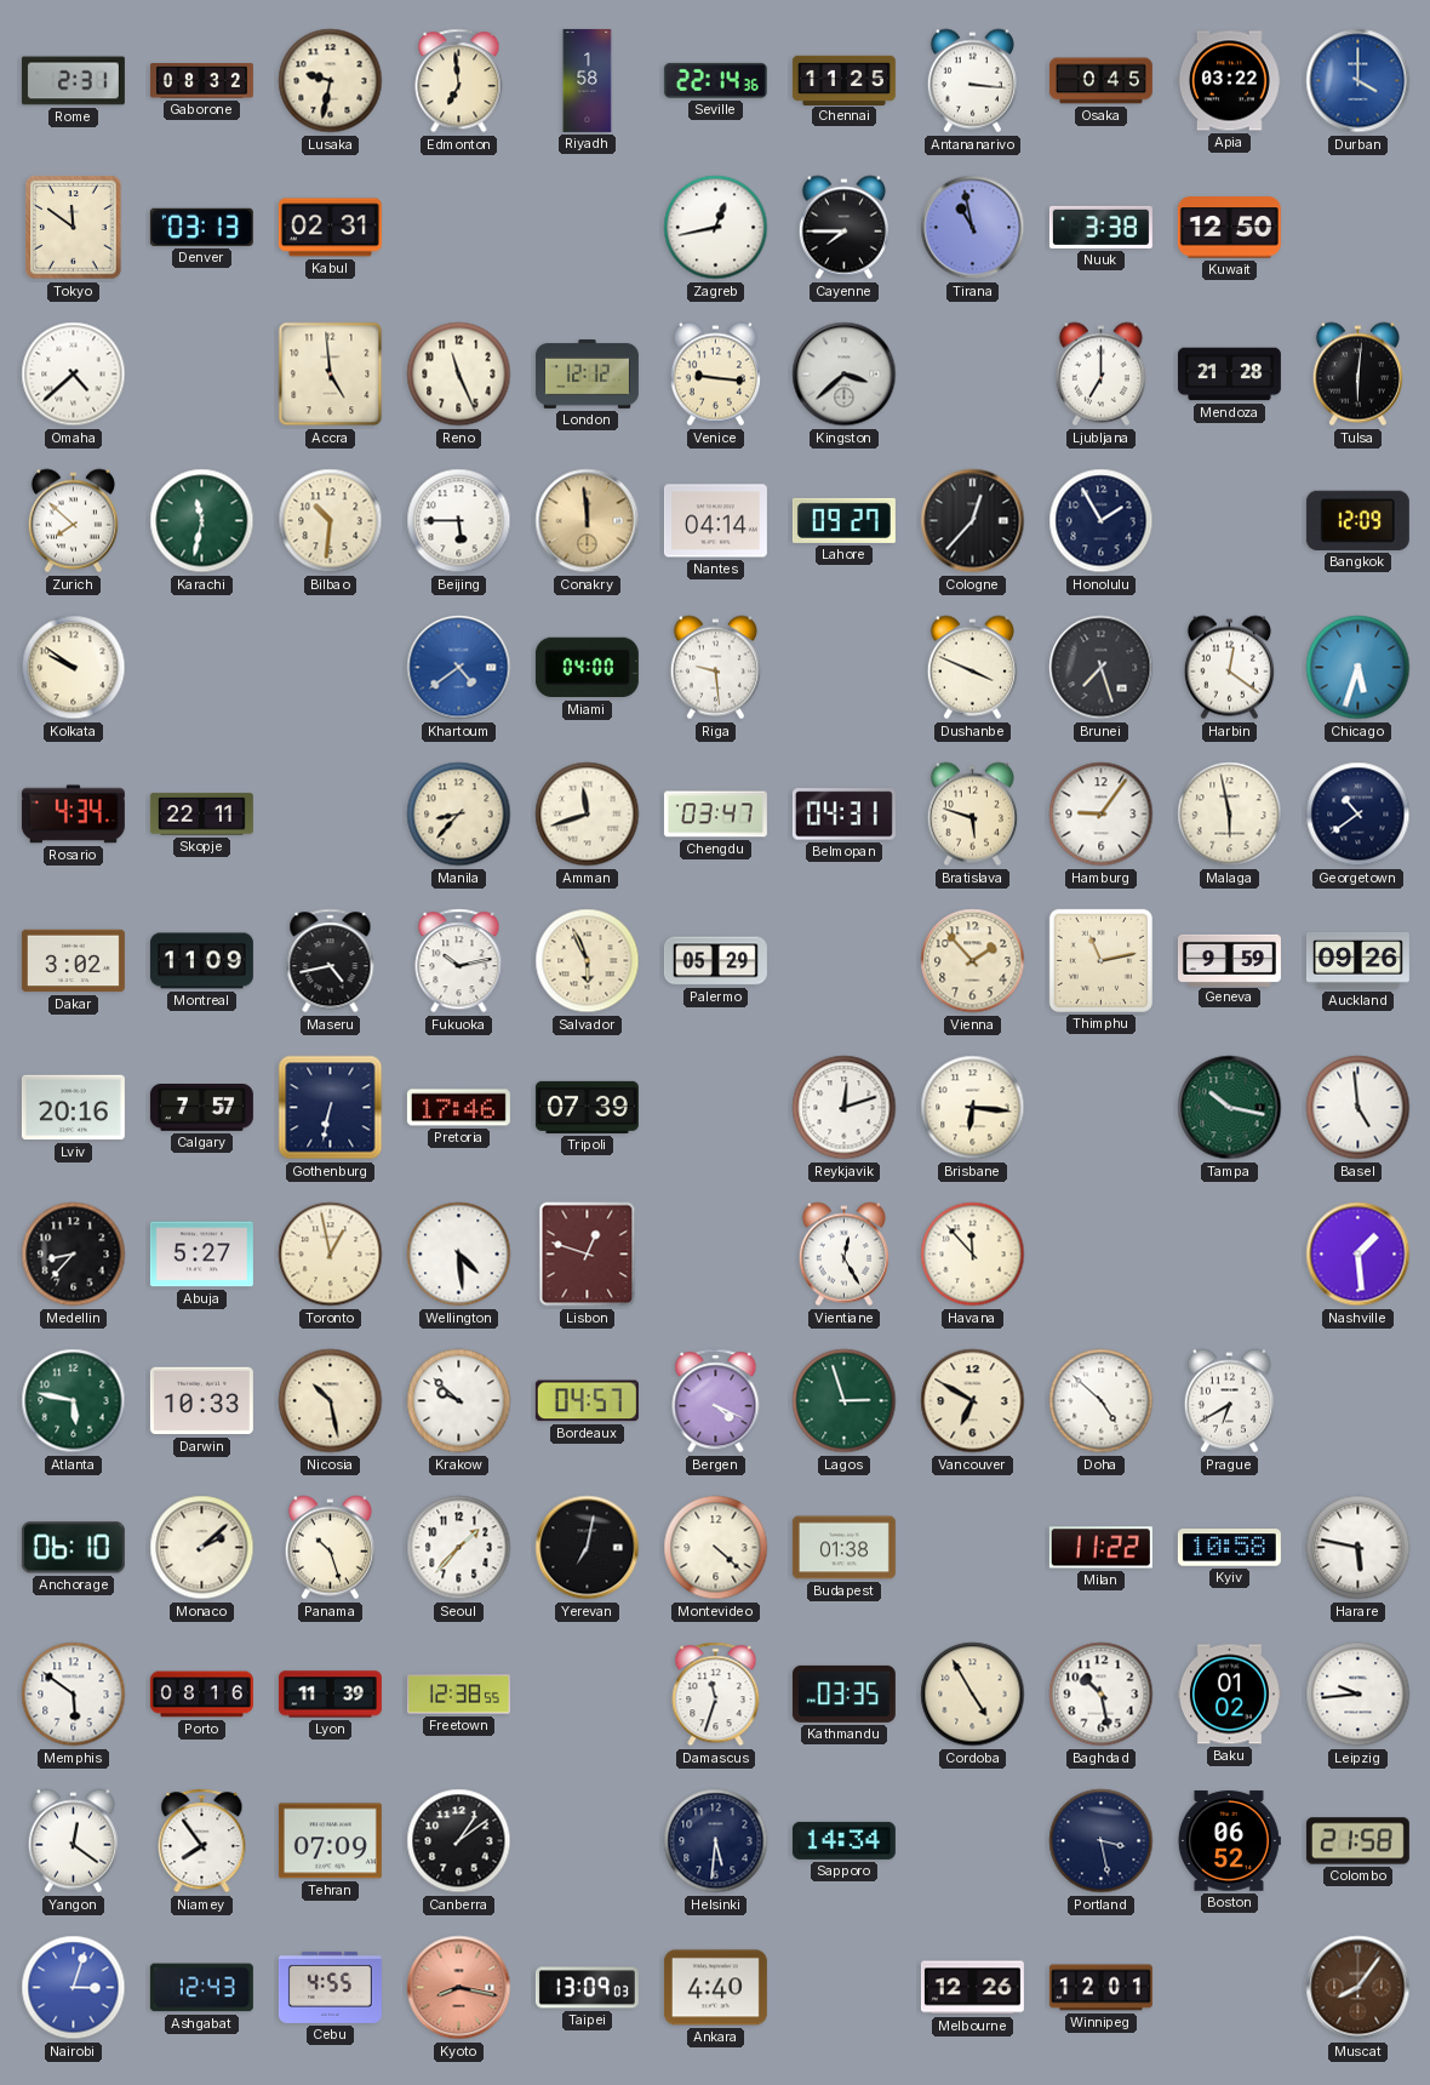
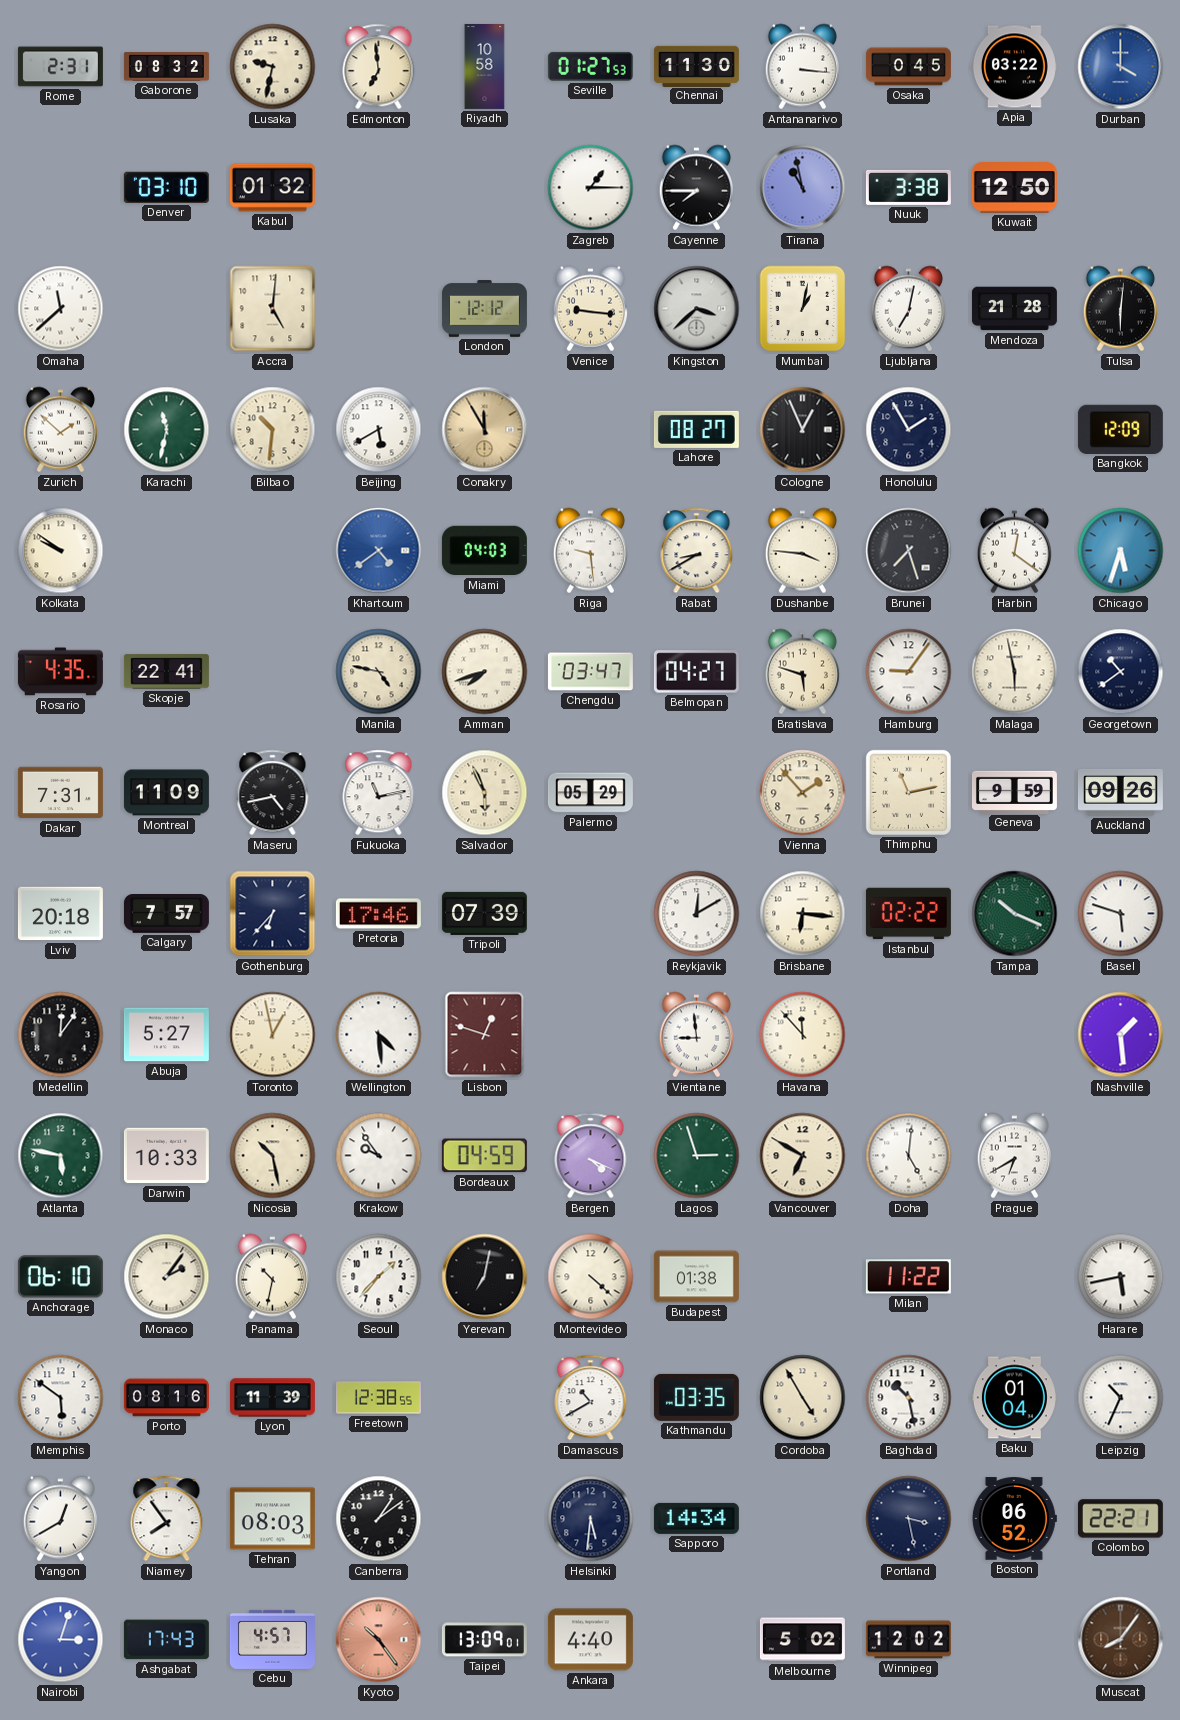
Riyadh: 1:58 -> 10:58
Seville: 22:14 -> 01:27
Chennai: 11:25 -> 11:30
Tokyo: 11:51 -> none
Denver: 03:13 -> 03:10
Kabul: 02:31 -> 01:32
Zagreb: 12:43 -> 1:15
Omaha: 4:38 -> 11:38
Accra: 4:59 -> 5:01
Reno: 11:26 -> none
Mumbai: none -> 1:02
Ljubljana: 7:00 -> 7:02
Zurich: 7:52 -> 1:52
Beijing: 5:45 -> 5:40
Conakry: 11:59 -> 11:55
Nantes: 04:14 -> none
Lahore: 09:27 -> 08:27
Cologne: 12:37 -> 12:56
Miami: 04:00 -> 04:03
Rabat: none -> 8:40
Dushanbe: 3:49 -> 3:46
Rosario: 4:34 -> 4:35
Skopje: 22:11 -> 22:41
Manila: 8:37 -> 4:47
Amman: 11:42 -> 7:42
Belmopan: 04:31 -> 04:27
Dakar: 3:02 -> 7:31
Fukuoka: 10:13 -> 11:13
Lviv: 20:16 -> 20:18
Gothenburg: 6:32 -> 6:37
Reykjavik: 12:12 -> 12:10
Istanbul: none -> 02:22
Tampa: 10:17 -> 10:19
Basel: 4:59 -> 5:48
Medellin: 8:37 -> 12:06
Vientiane: 12:25 -> 8:59
Krakow: 9:52 -> 9:54
Bordeaux: 04:57 -> 04:59
Doha: 4:52 -> 5:01
Monaco: 2:08 -> 2:06
Panama: 10:27 -> 10:32
Kyiv: 10:58 -> none
Harare: 5:47 -> 5:43
Damascus: 11:33 -> 10:40
Baku: 01:02 -> 01:04
Leipzig: 9:44 -> 10:34
Yangon: 12:21 -> 12:40
Tehran: 07:09 -> 08:03
Colombo: 21:58 -> 22:21
Ashgabat: 12:43 -> 17:43
Cebu: 4:55 -> 4:57
Kyoto: 8:17 -> 10:24
Taipei: 13:09:03 -> 13:09:01
Melbourne: 12:26 -> 5:02
Winnipeg: 12:01 -> 12:02
